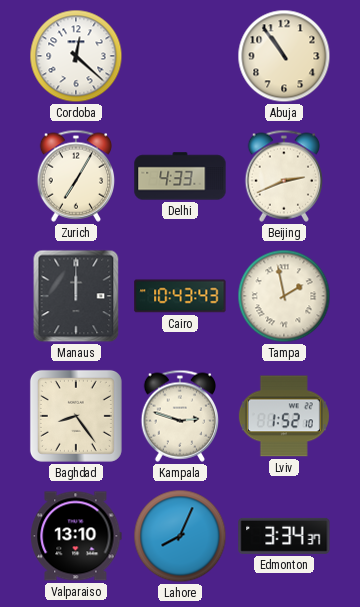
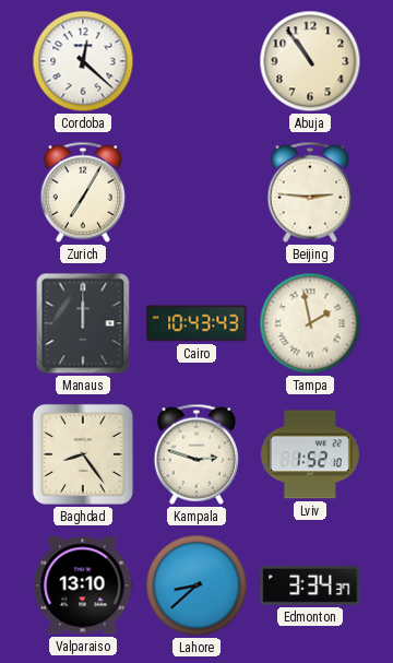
Delhi: 4:33 -> none
Beijing: 2:41 -> 2:46
Lahore: 8:04 -> 8:38
